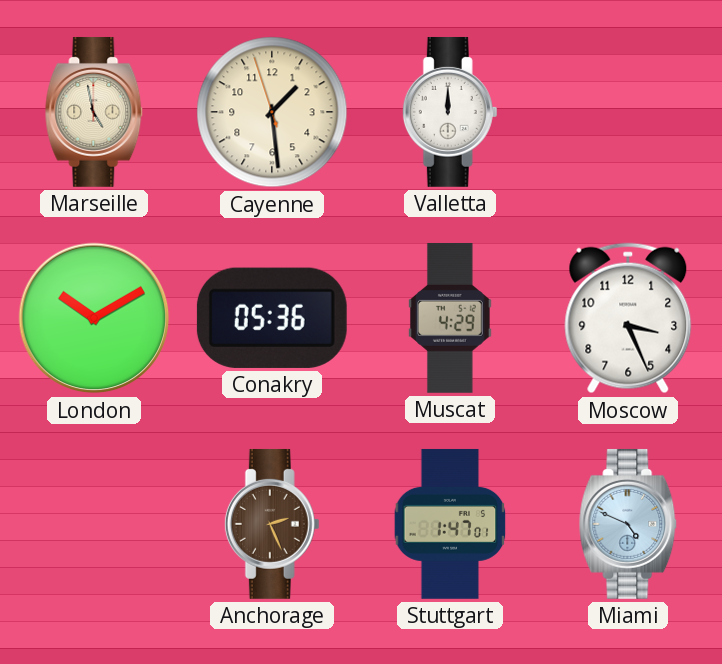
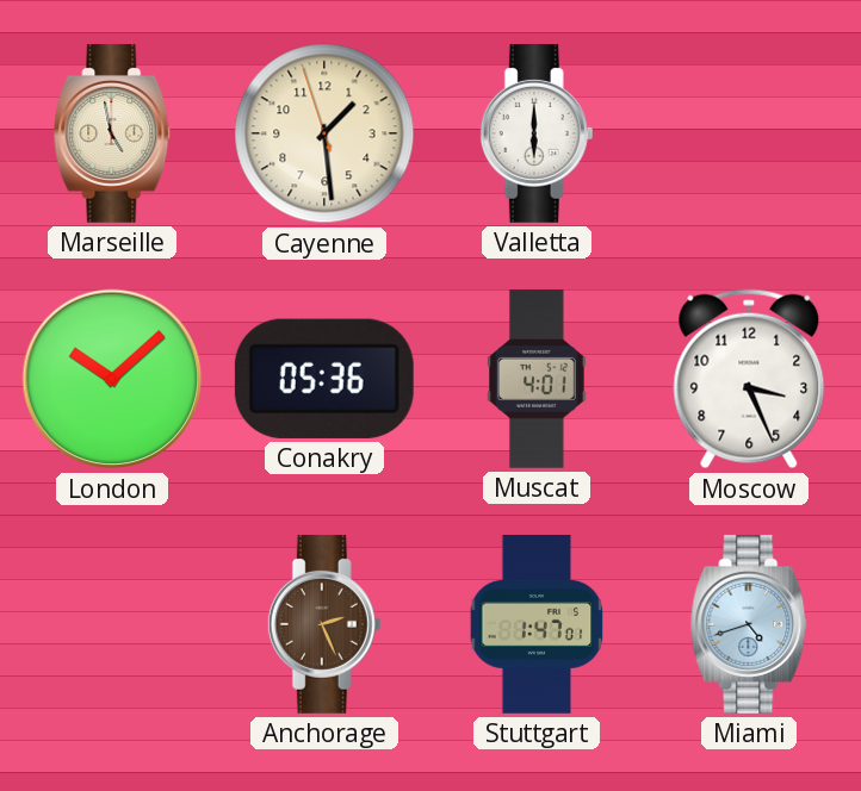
Valletta: 12:00 -> 6:00
London: 10:10 -> 10:08
Muscat: 4:29 -> 4:01
Miami: 4:49 -> 4:42
